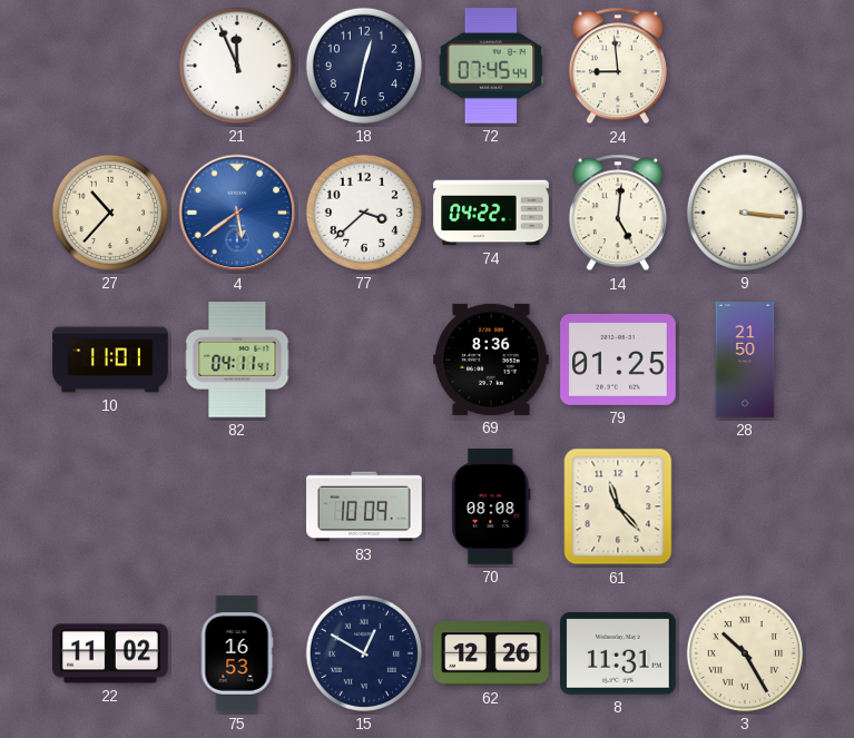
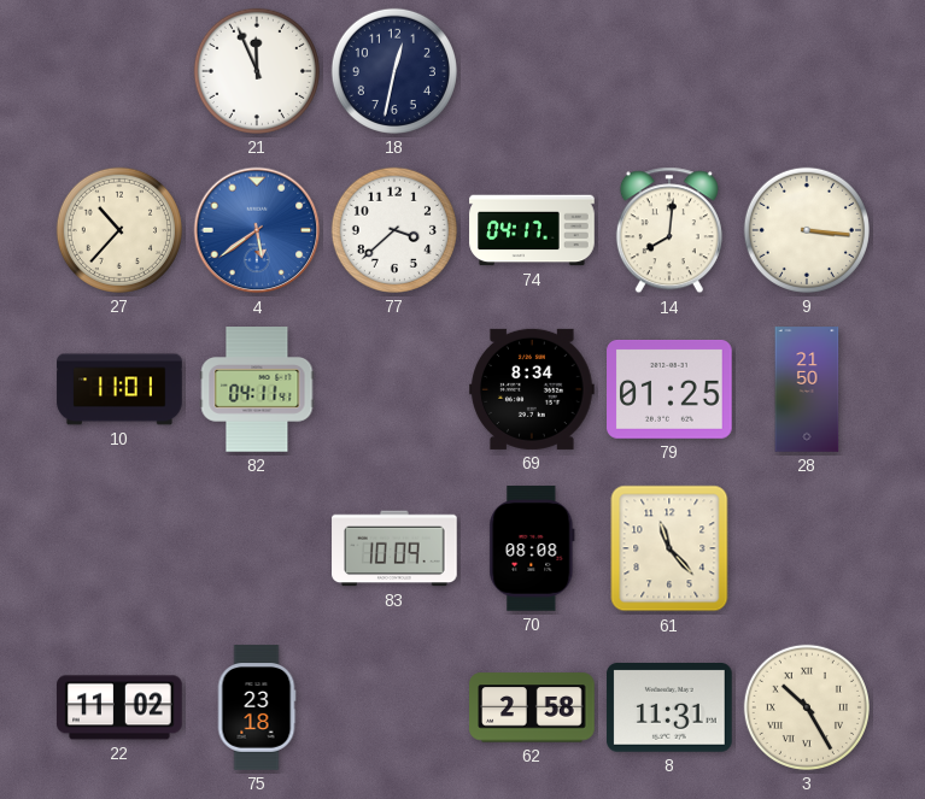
72: 07:45 -> none
24: 8:59 -> none
74: 04:22 -> 04:17
14: 5:01 -> 8:01
69: 8:36 -> 8:34
75: 16:53 -> 23:18
15: 12:50 -> none
62: 12:26 -> 2:58
